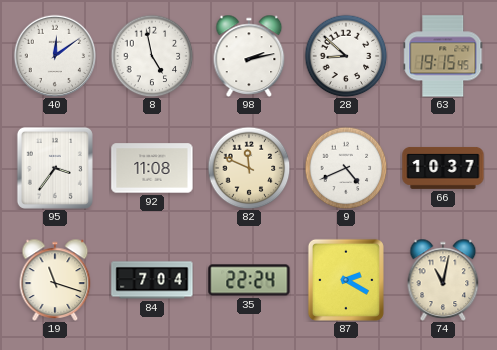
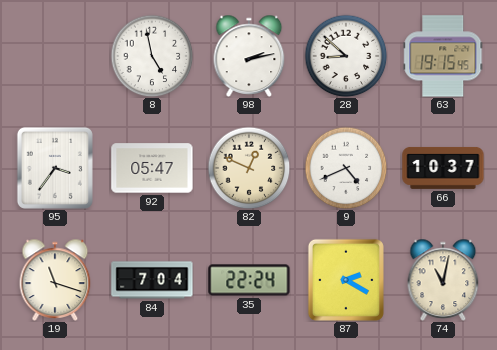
40: 12:09 -> none
92: 11:08 -> 05:47
82: 11:49 -> 12:49
